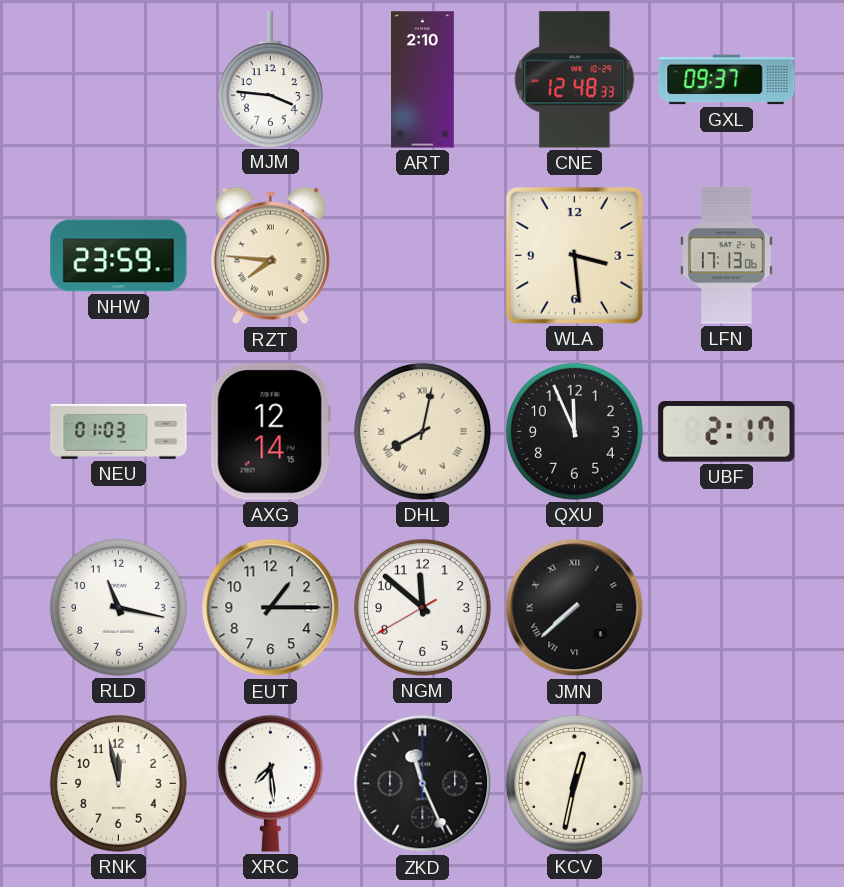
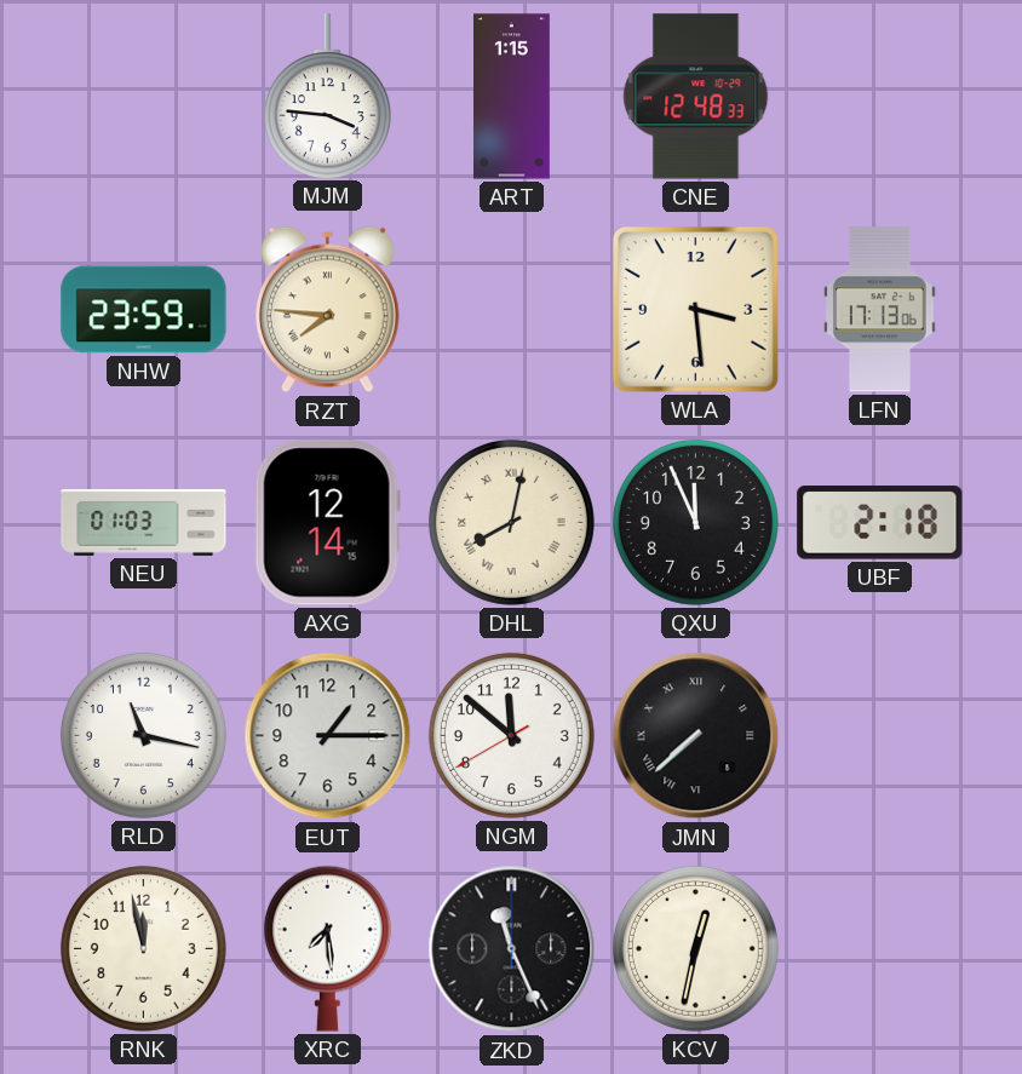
ART: 2:10 -> 1:15
GXL: 09:37 -> none
UBF: 2:17 -> 2:18
